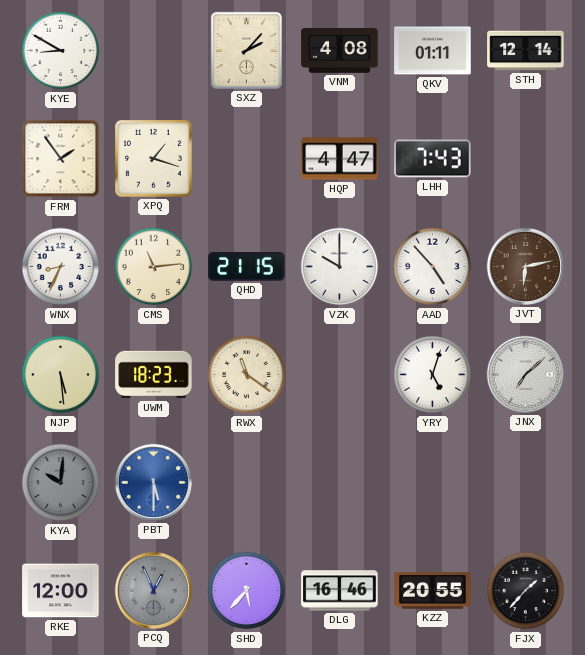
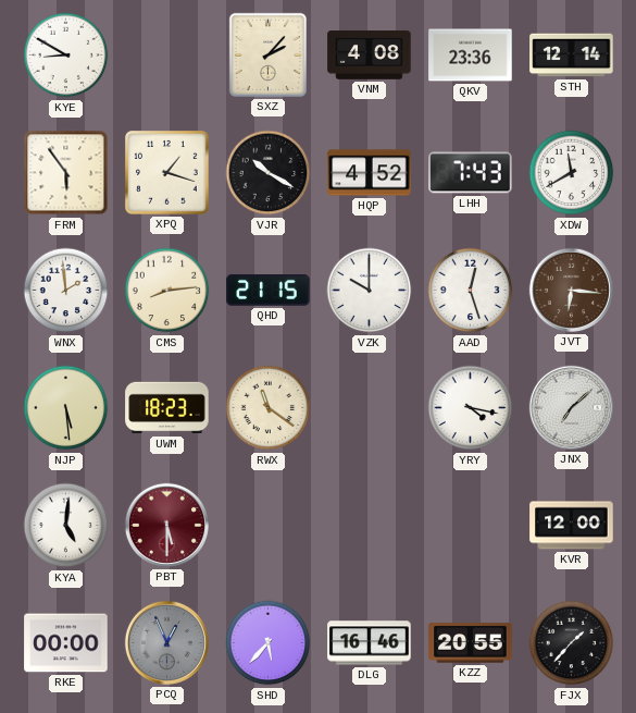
QKV: 01:11 -> 23:36
FRM: 1:54 -> 5:54
VJR: none -> 10:20
HQP: 4:47 -> 4:52
XDW: none -> 11:40
WNX: 8:34 -> 1:59
CMS: 11:14 -> 8:14
AAD: 4:53 -> 12:27
JVT: 6:13 -> 6:16
YRY: 5:03 -> 4:17
KYA: 10:01 -> 5:01
KYA dial: grey -> white
PBT dial: blue -> burgundy
KVR: none -> 12:00
RKE: 12:00 -> 00:00
